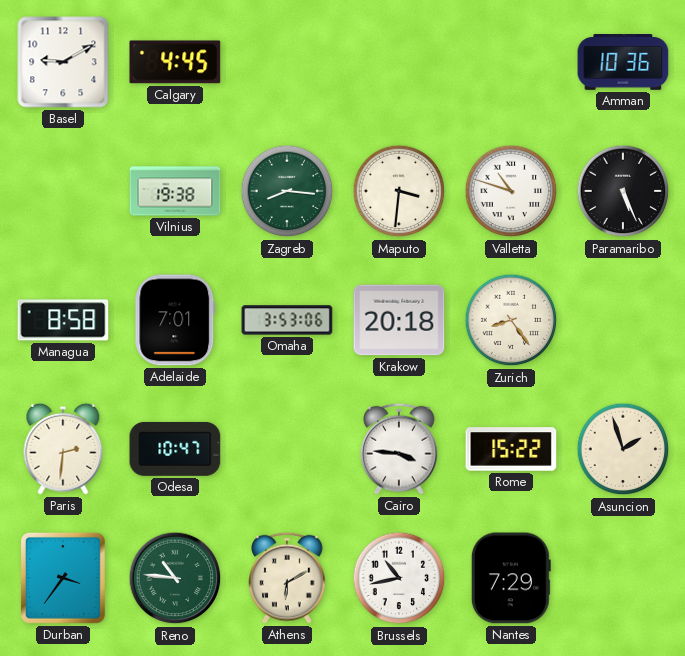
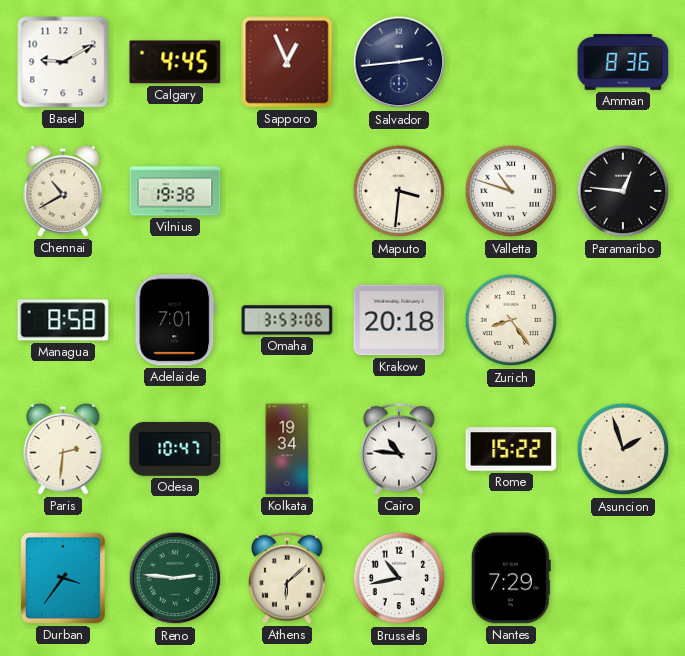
Sapporo: none -> 12:56
Salvador: none -> 2:44
Amman: 10:36 -> 8:36
Chennai: none -> 10:40
Zagreb: 8:16 -> none
Paramaribo: 5:26 -> 12:46
Kolkata: none -> 19:34
Cairo: 3:46 -> 10:46
Reno: 10:46 -> 2:46
Athens: 6:10 -> 6:08
